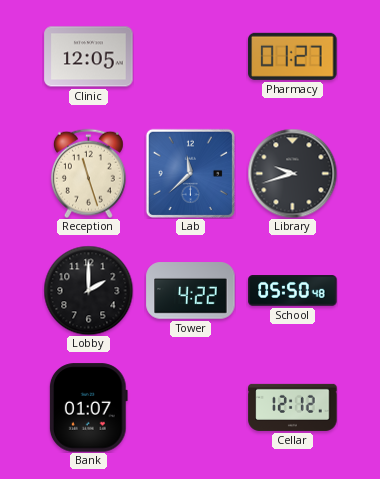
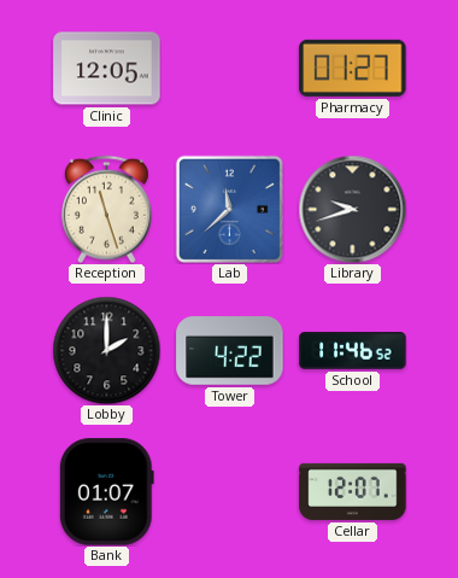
School: 05:50 -> 11:46
Cellar: 12:12 -> 12:07
